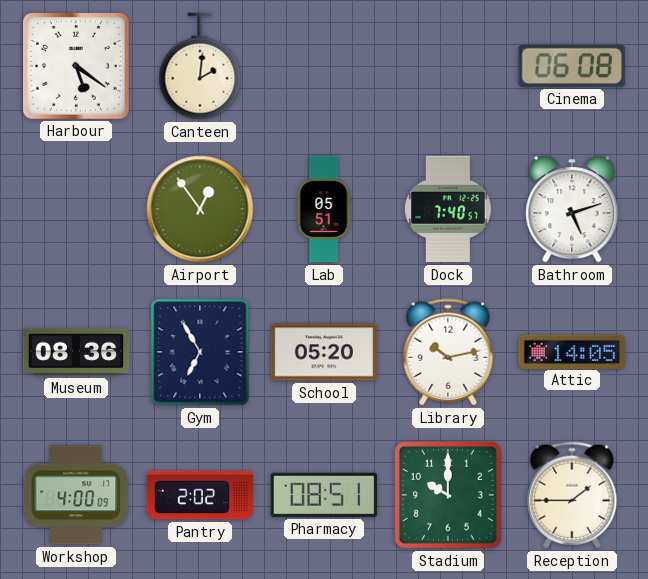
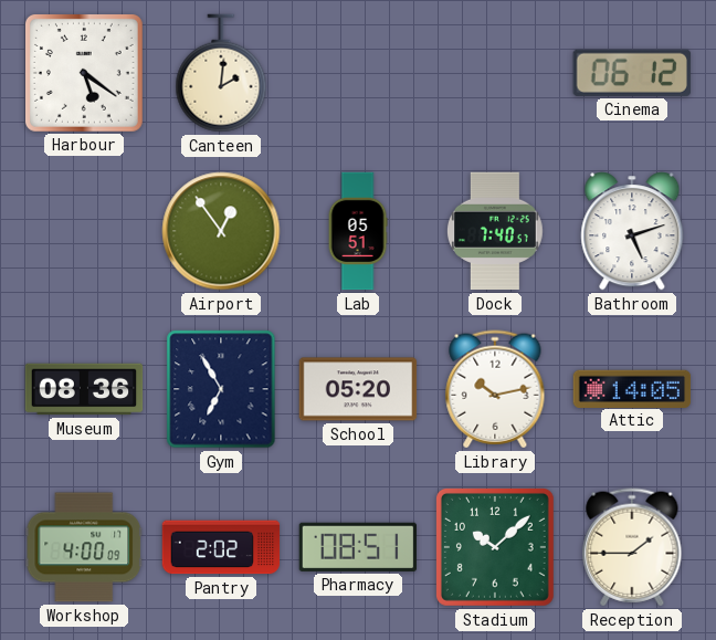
Cinema: 06:08 -> 06:12
Stadium: 10:00 -> 10:08
